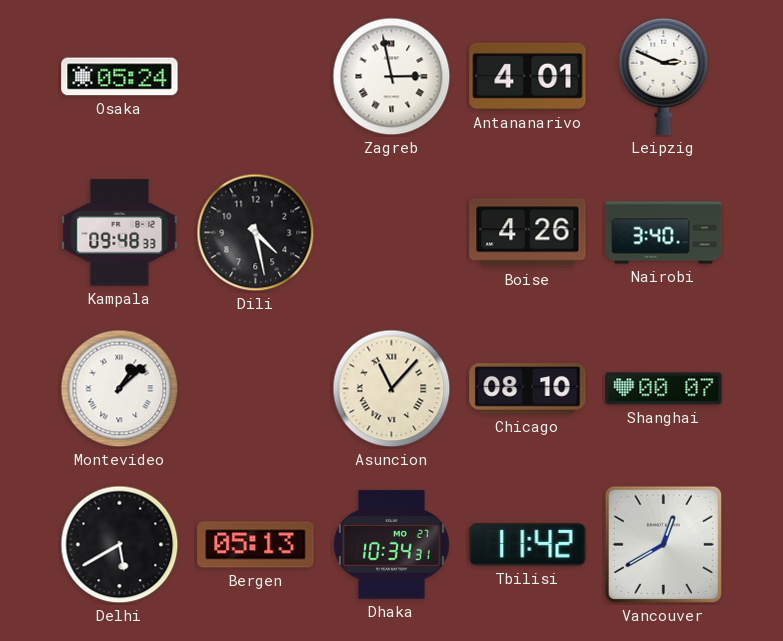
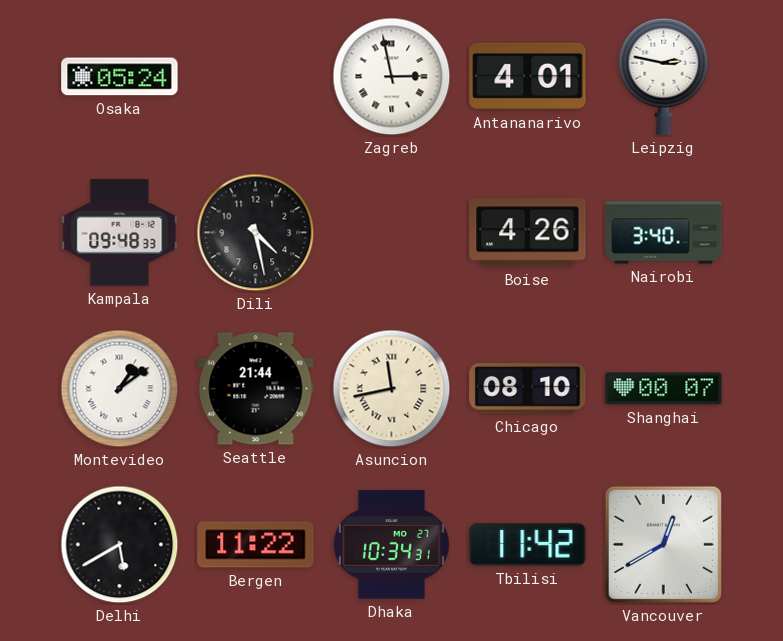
Leipzig: 2:49 -> 2:47
Montevideo: 1:08 -> 1:09
Seattle: none -> 21:44
Asuncion: 11:07 -> 11:43
Bergen: 05:13 -> 11:22
